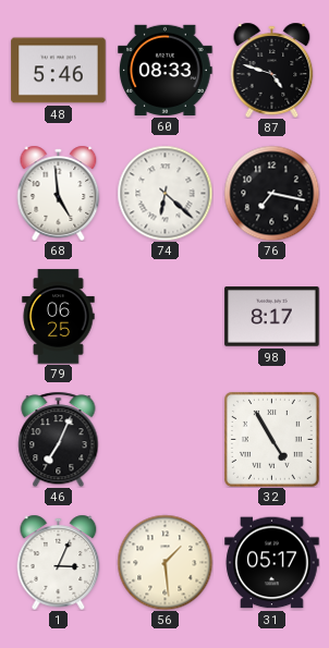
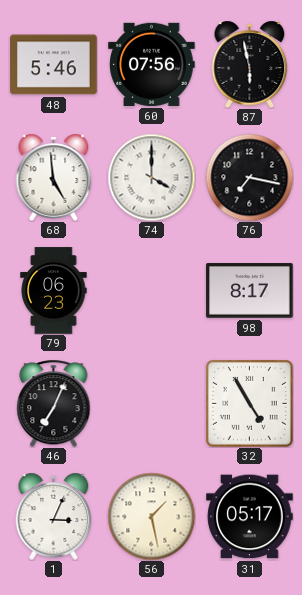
60: 08:33 -> 07:56
87: 4:48 -> 5:58
74: 6:22 -> 4:00
79: 06:25 -> 06:23
56: 1:29 -> 1:28
